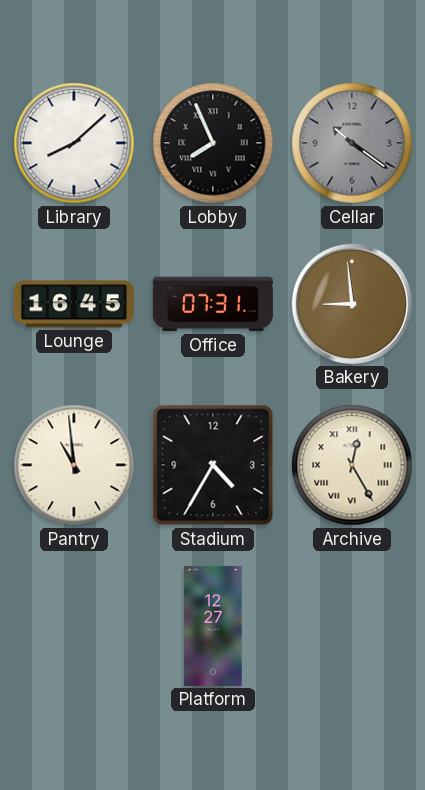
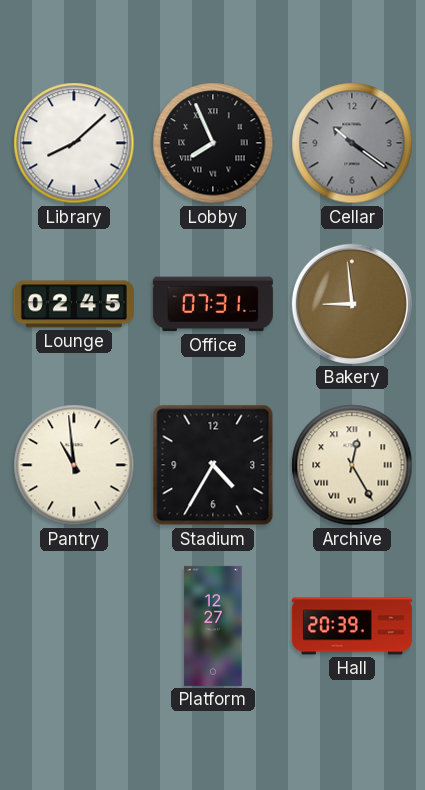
Lounge: 16:45 -> 02:45
Hall: none -> 20:39
